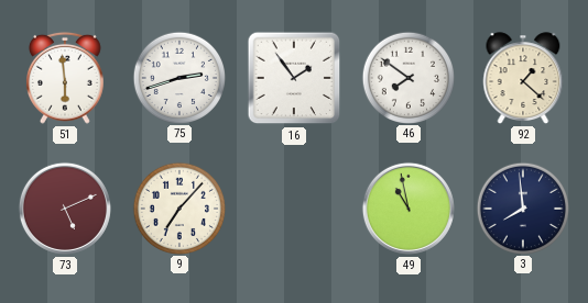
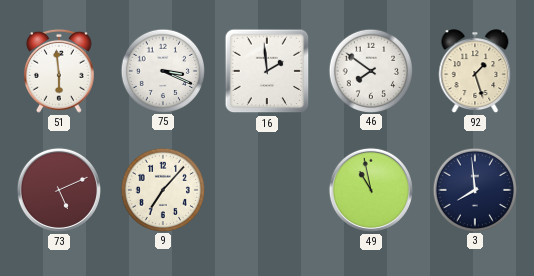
75: 2:42 -> 3:19
16: 1:54 -> 1:59
92: 1:22 -> 1:27
